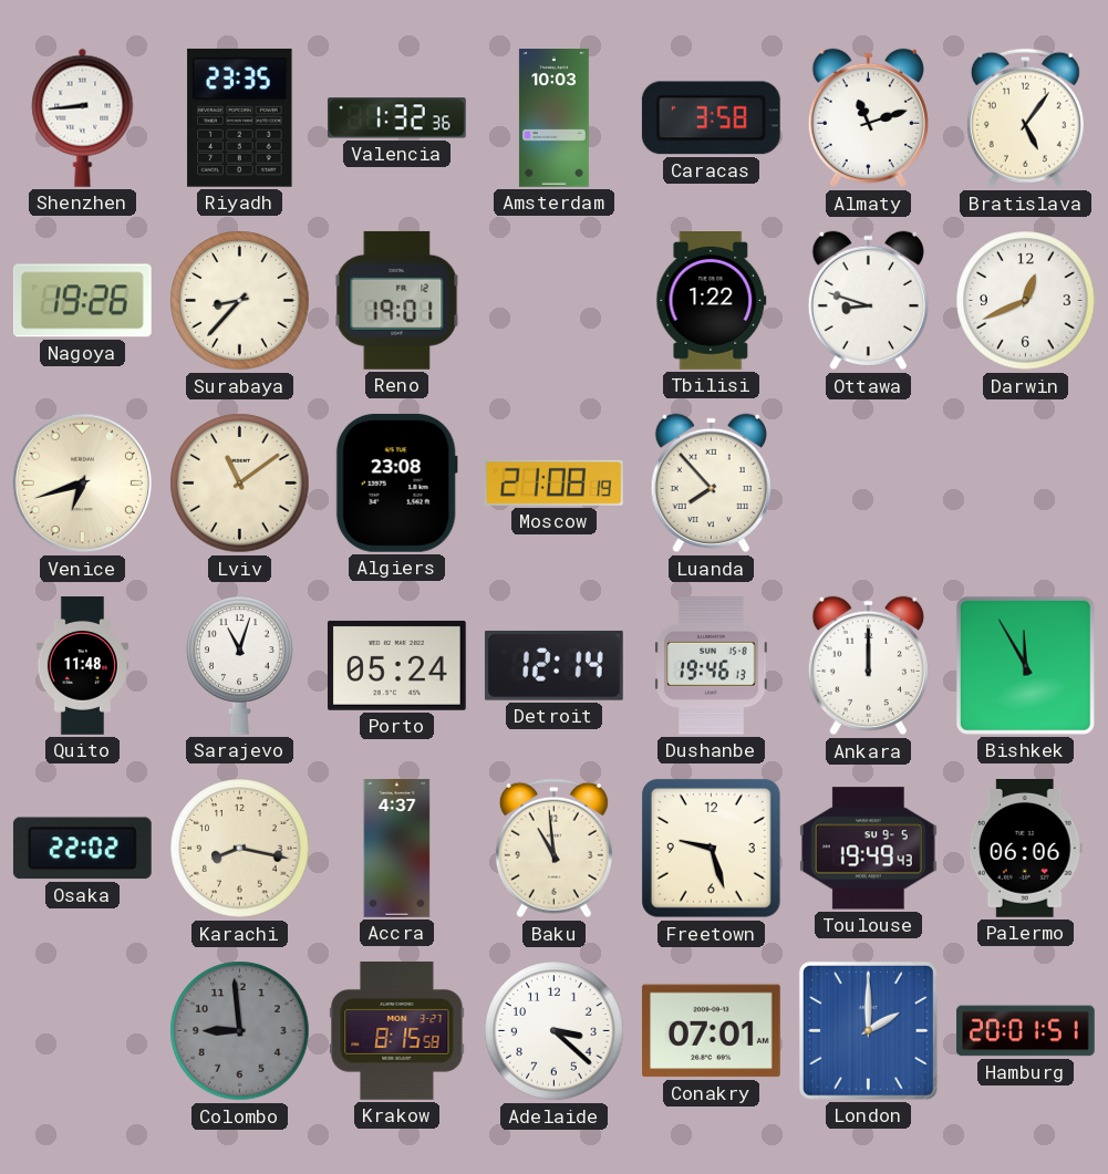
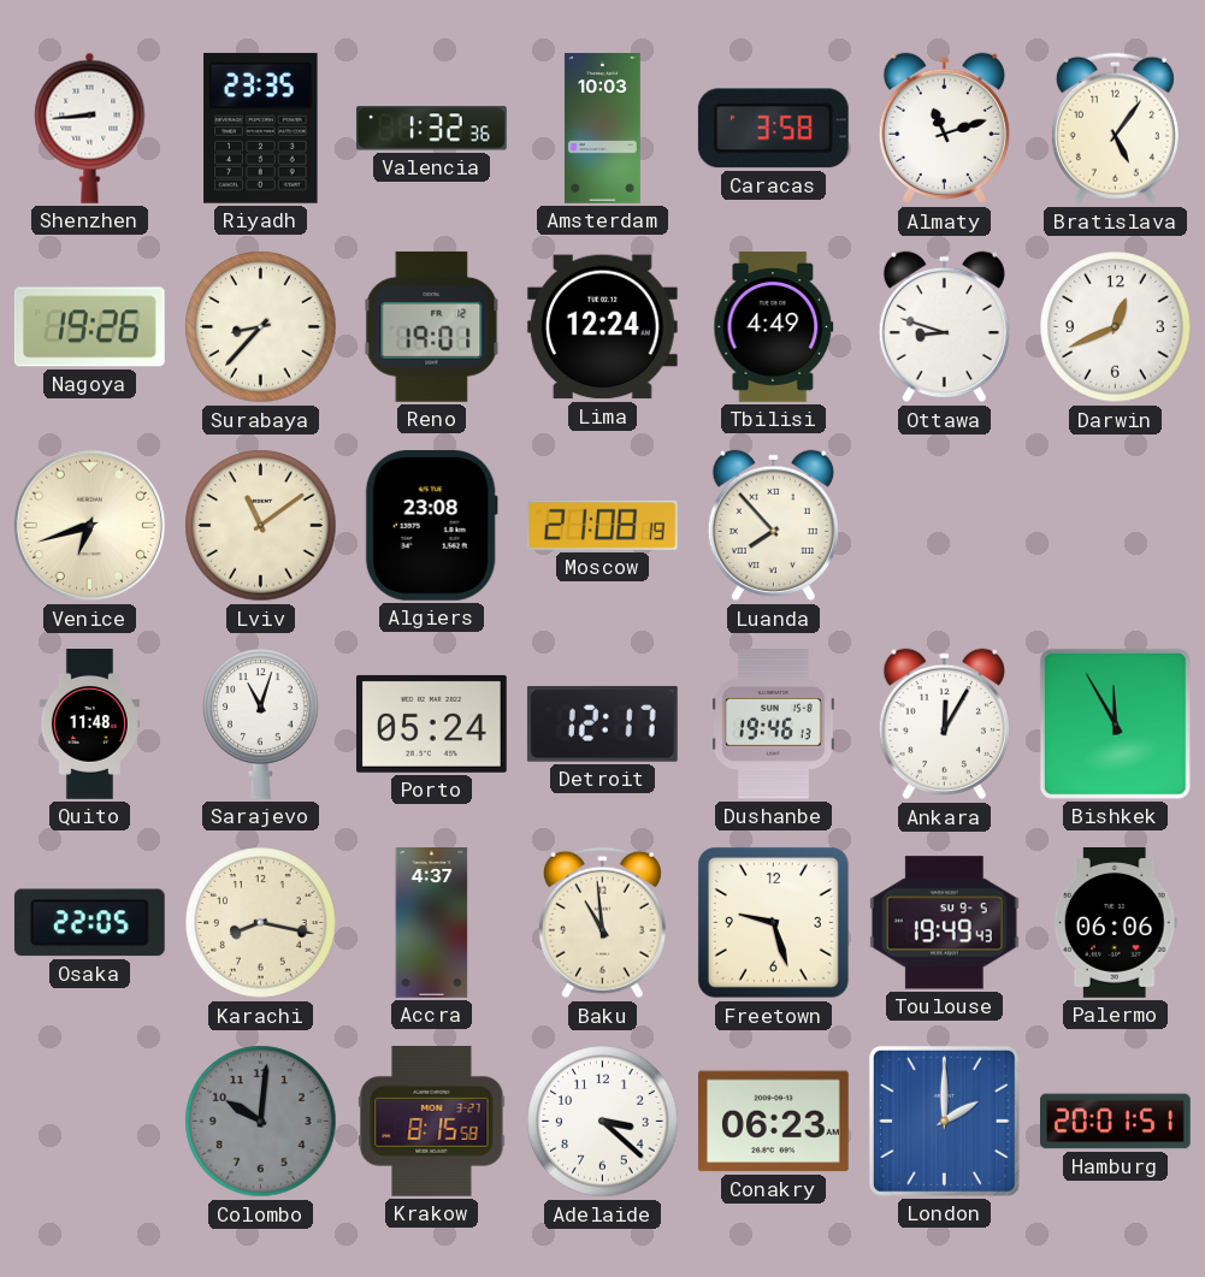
Lima: none -> 12:24
Tbilisi: 1:22 -> 4:49
Detroit: 12:14 -> 12:17
Ankara: 12:00 -> 12:05
Osaka: 22:02 -> 22:05
Colombo: 8:59 -> 10:01
Conakry: 07:01 -> 06:23
